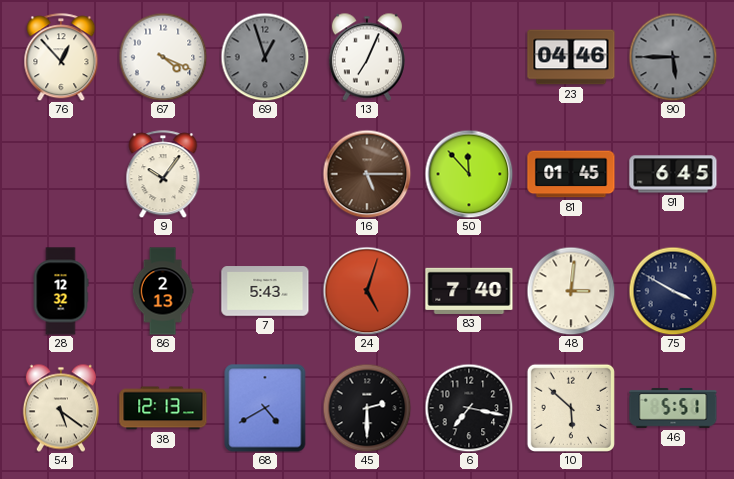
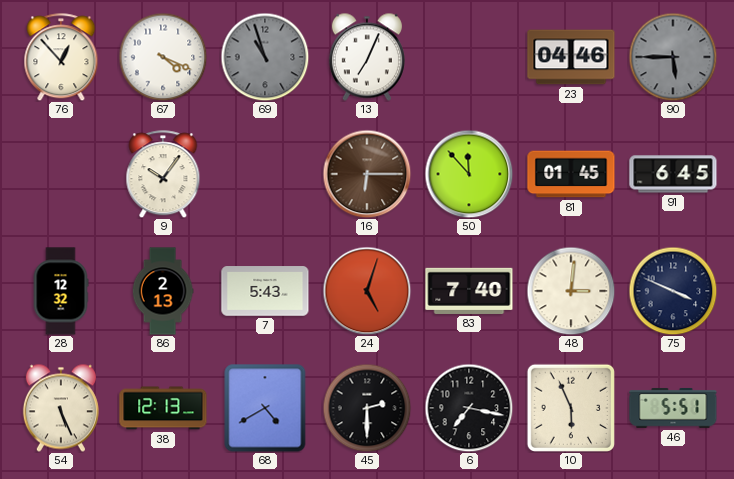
69: 12:57 -> 10:57
16: 5:15 -> 6:15
75: 3:50 -> 3:49
54: 5:21 -> 5:26
10: 5:52 -> 5:56
